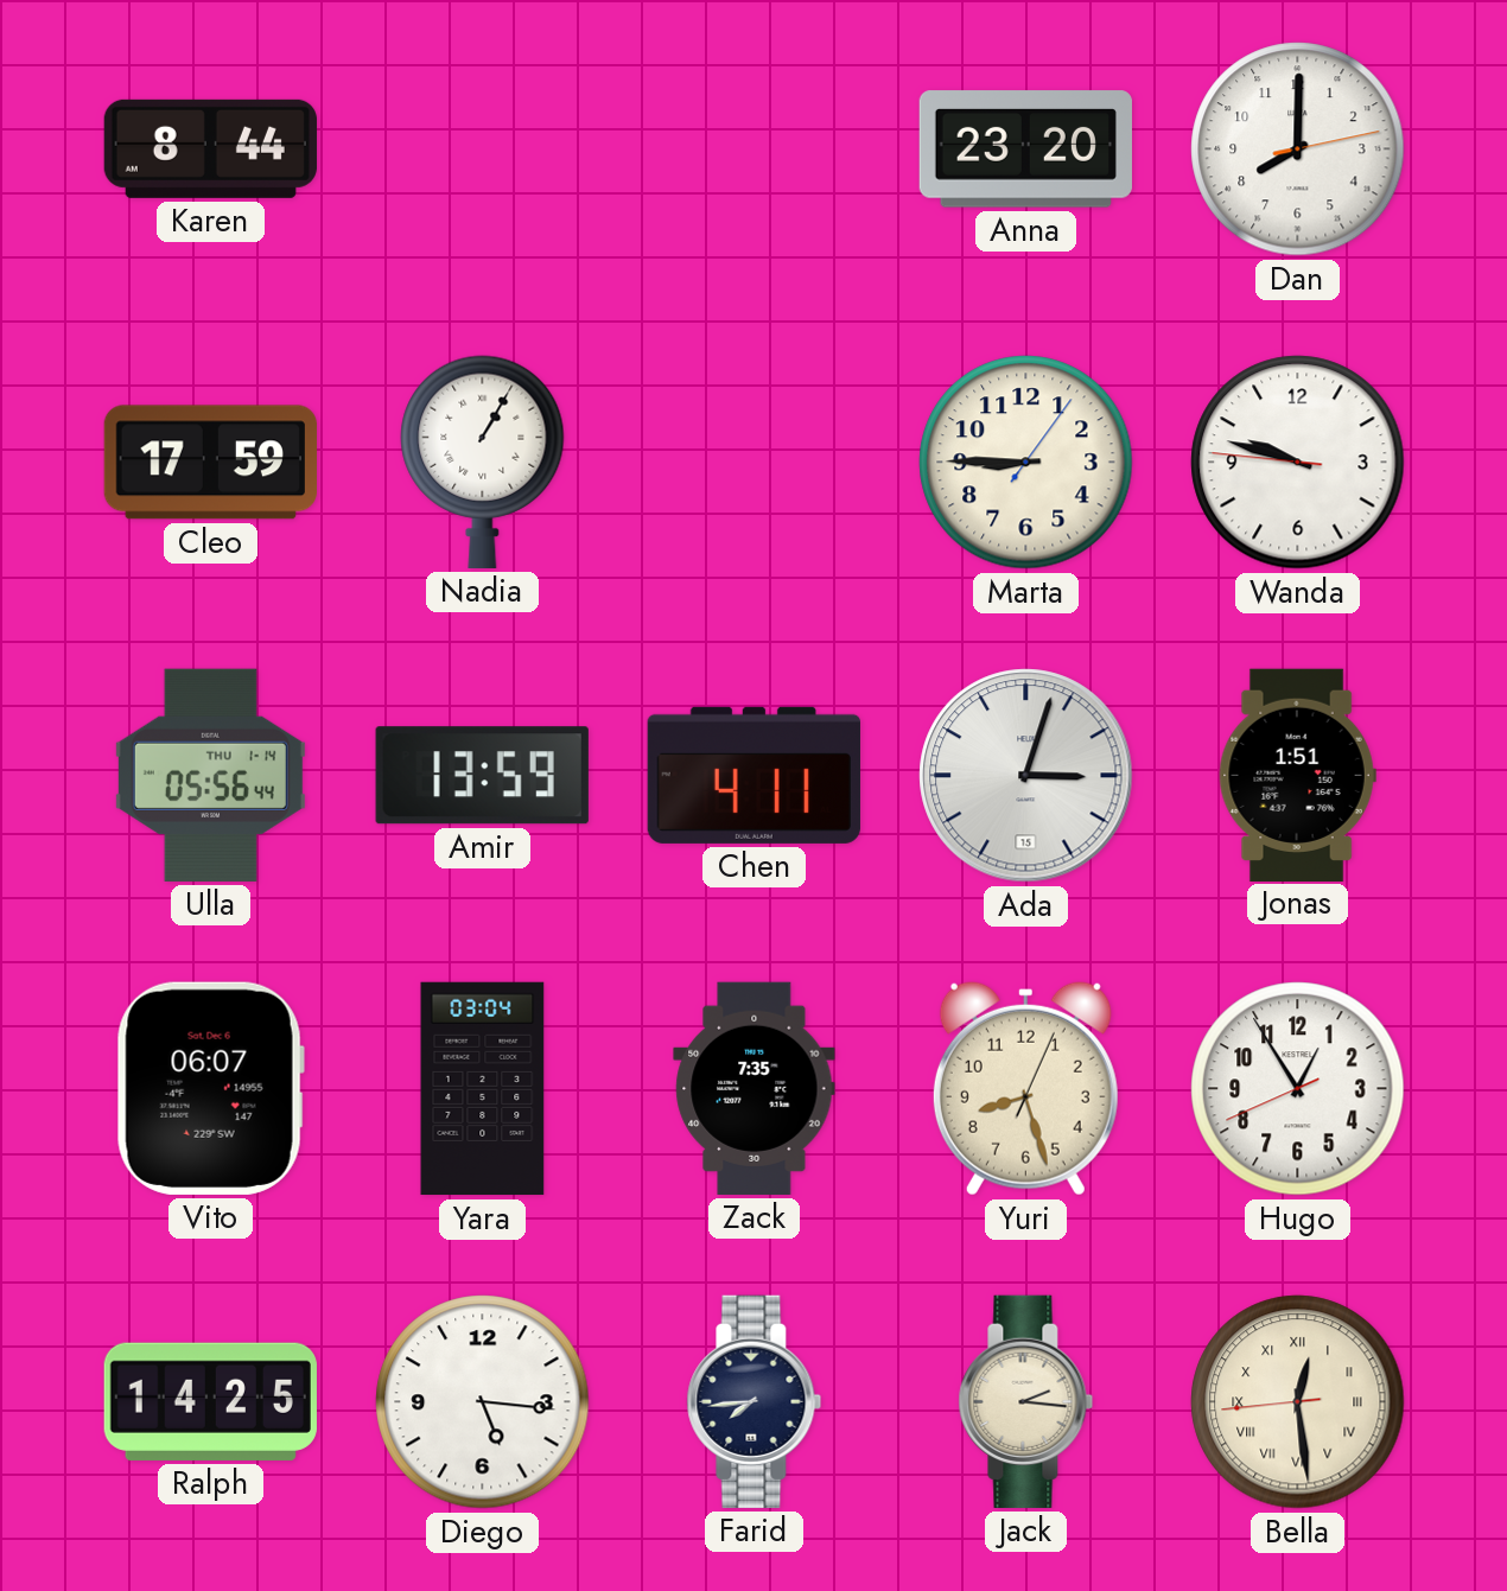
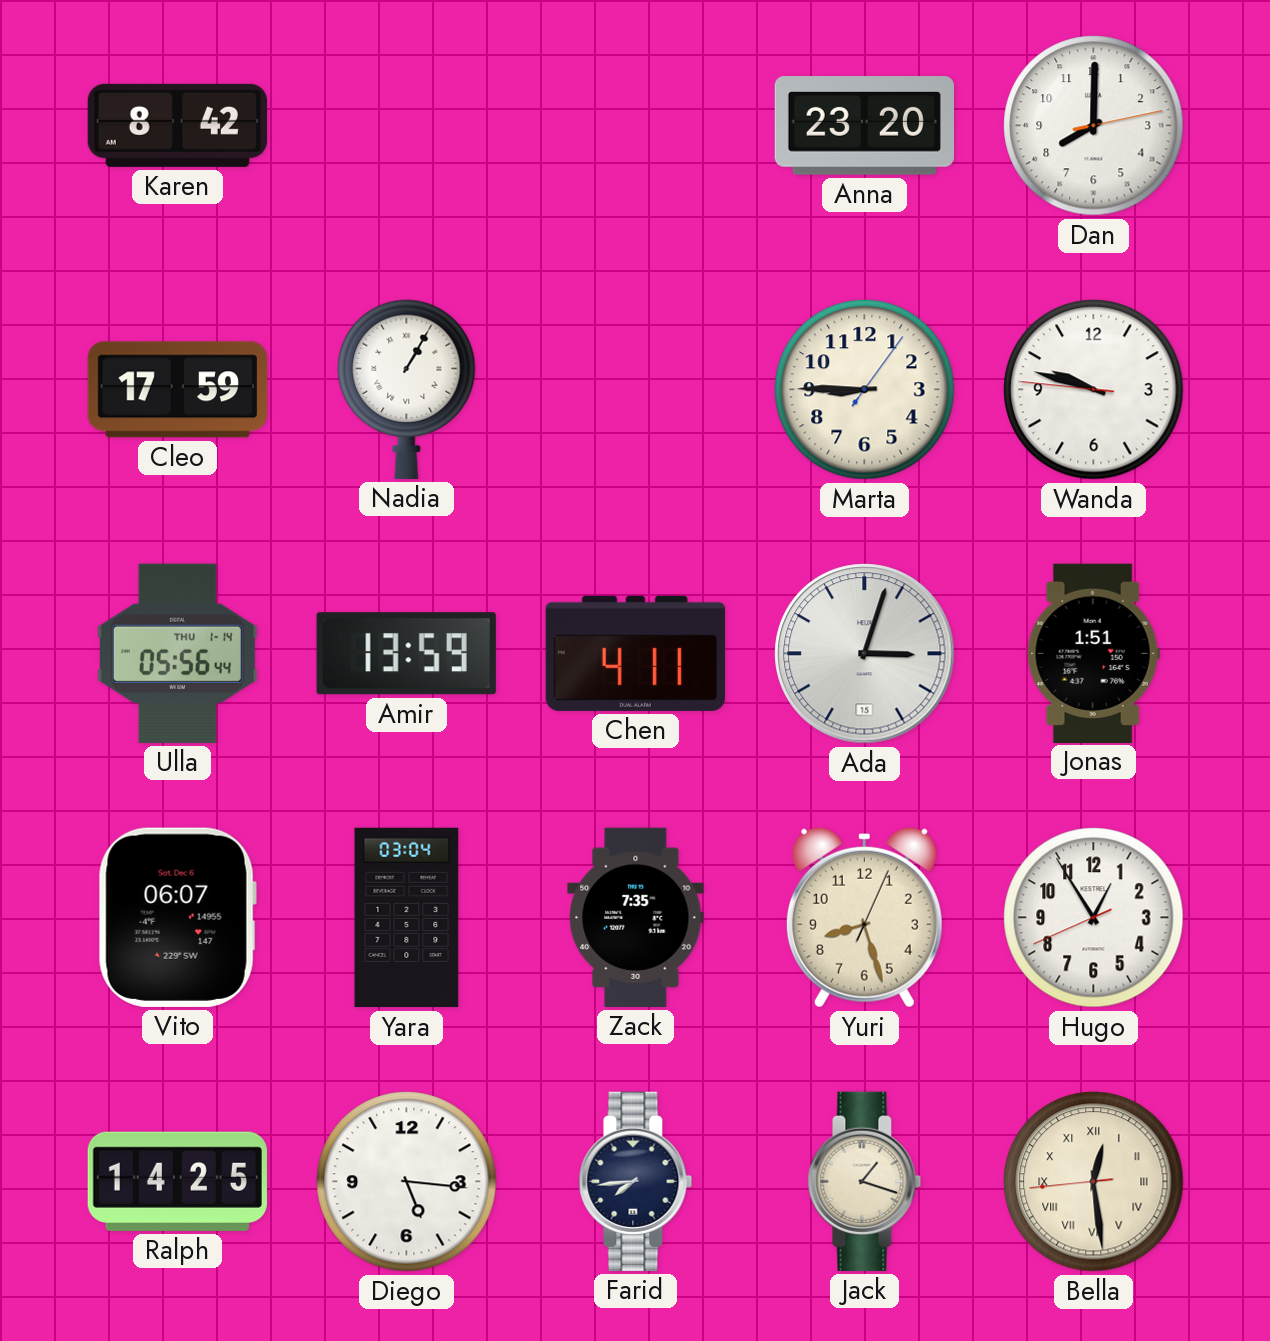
Karen: 8:44 -> 8:42
Jack: 2:16 -> 1:18
